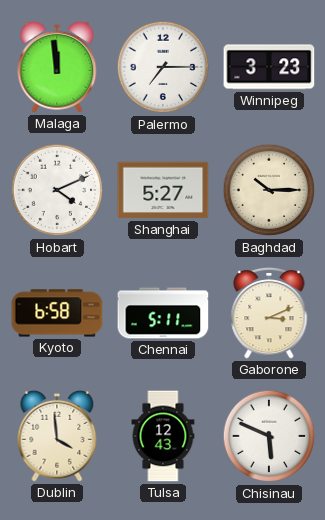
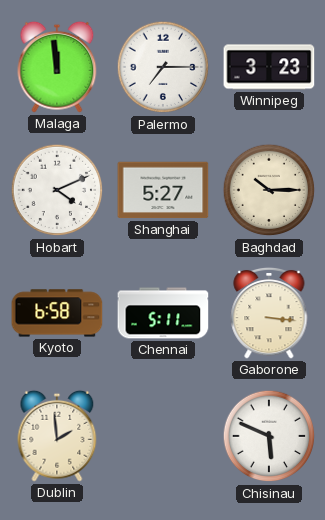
Gaborone: 3:11 -> 3:16
Dublin: 3:59 -> 1:59
Tulsa: 12:43 -> none
